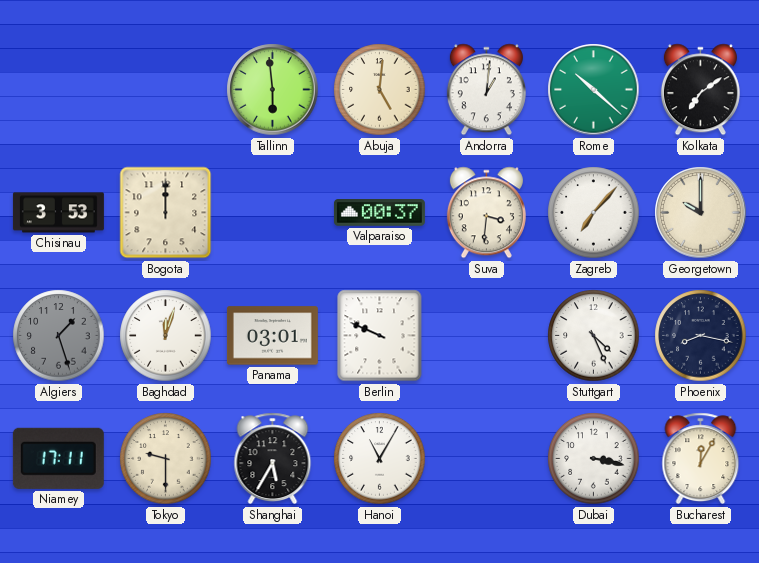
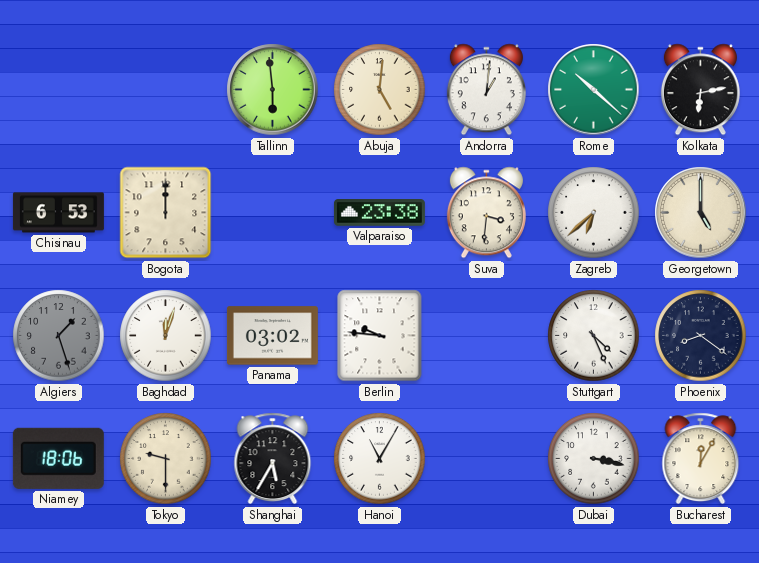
Kolkata: 7:09 -> 6:13
Chisinau: 3:53 -> 6:53
Valparaiso: 00:37 -> 23:38
Zagreb: 7:07 -> 6:38
Georgetown: 10:00 -> 5:00
Panama: 03:01 -> 03:02
Berlin: 9:49 -> 9:46
Phoenix: 8:17 -> 8:21
Niamey: 17:11 -> 18:06
